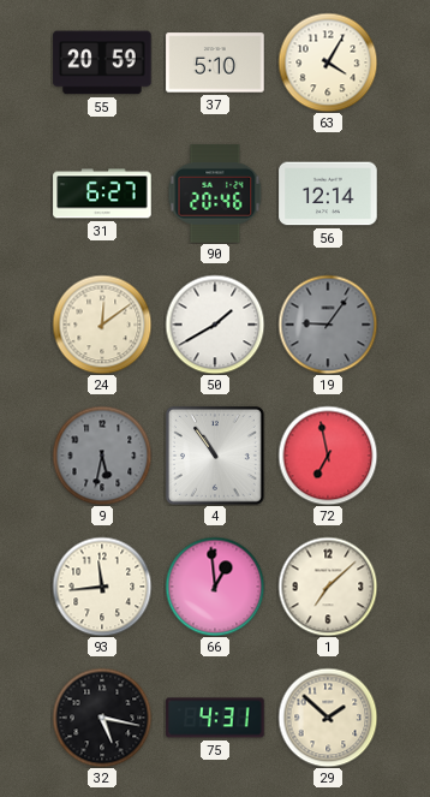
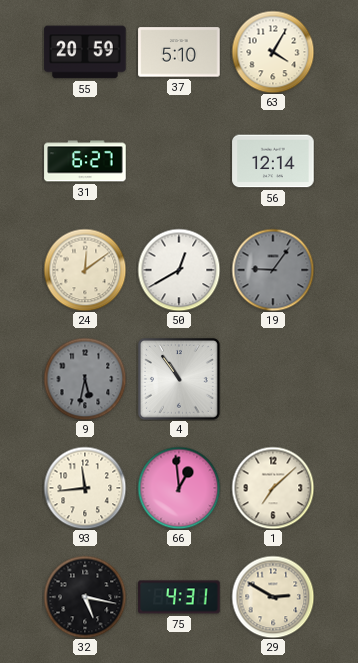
90: 20:46 -> none
50: 1:40 -> 12:40
72: 6:58 -> none
29: 1:52 -> 2:50
